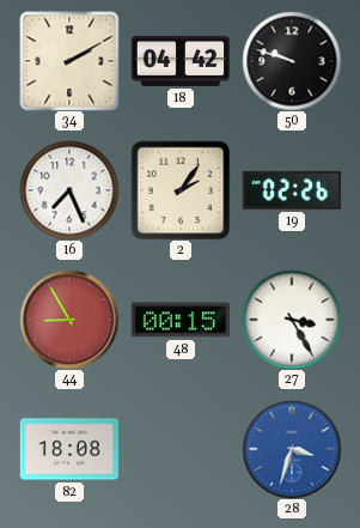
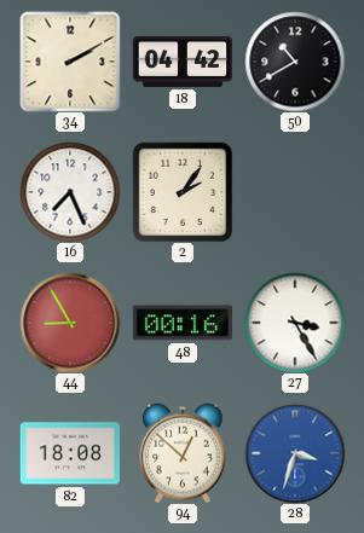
50: 9:48 -> 10:40
19: 02:26 -> none
48: 00:15 -> 00:16
94: none -> 12:52
